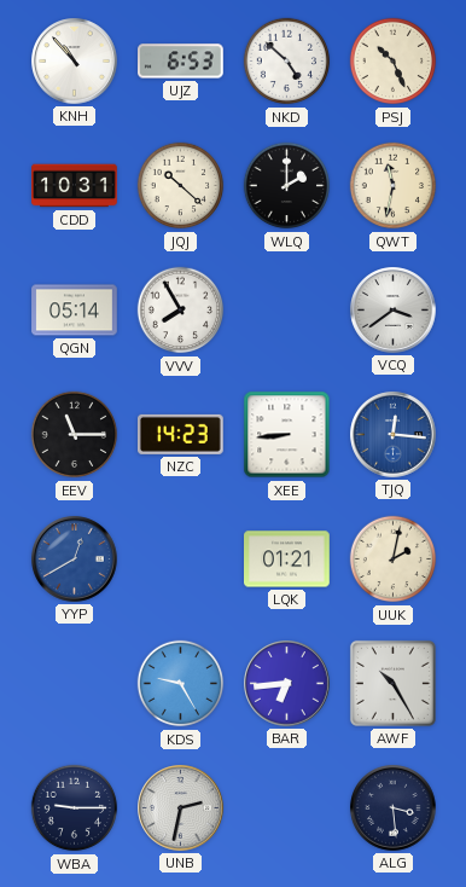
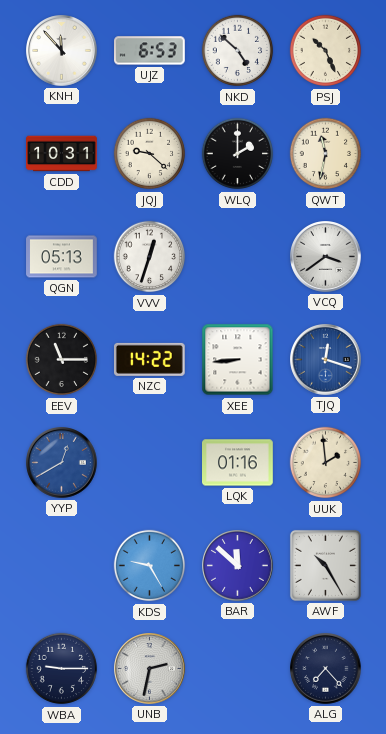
KNH: 10:53 -> 11:53
JQJ: 10:22 -> 9:22
QGN: 05:14 -> 05:13
VVV: 7:55 -> 12:33
NZC: 14:23 -> 14:22
TJQ: 12:16 -> 12:18
LQK: 01:21 -> 01:16
UUK: 2:02 -> 1:59
BAR: 6:44 -> 11:52
ALG: 3:29 -> 7:23
